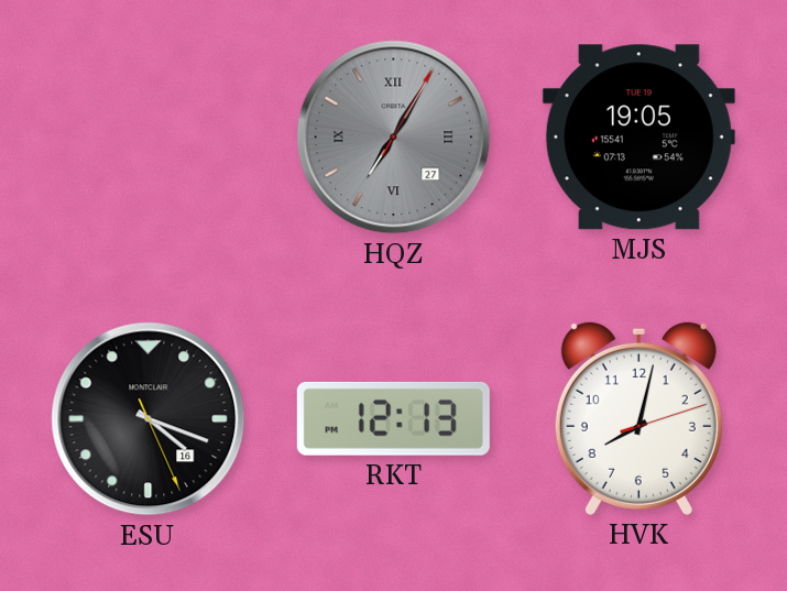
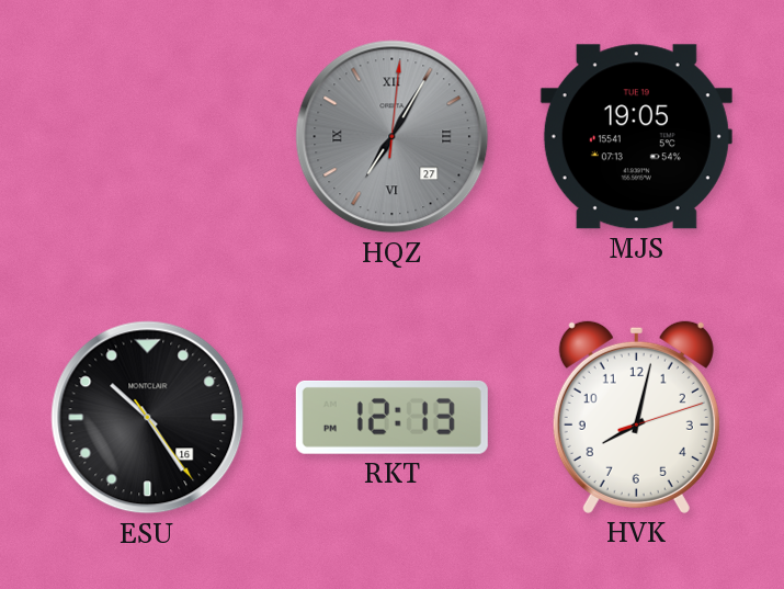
HQZ: 7:05:05 -> 7:05:01
ESU: 4:18 -> 10:24
